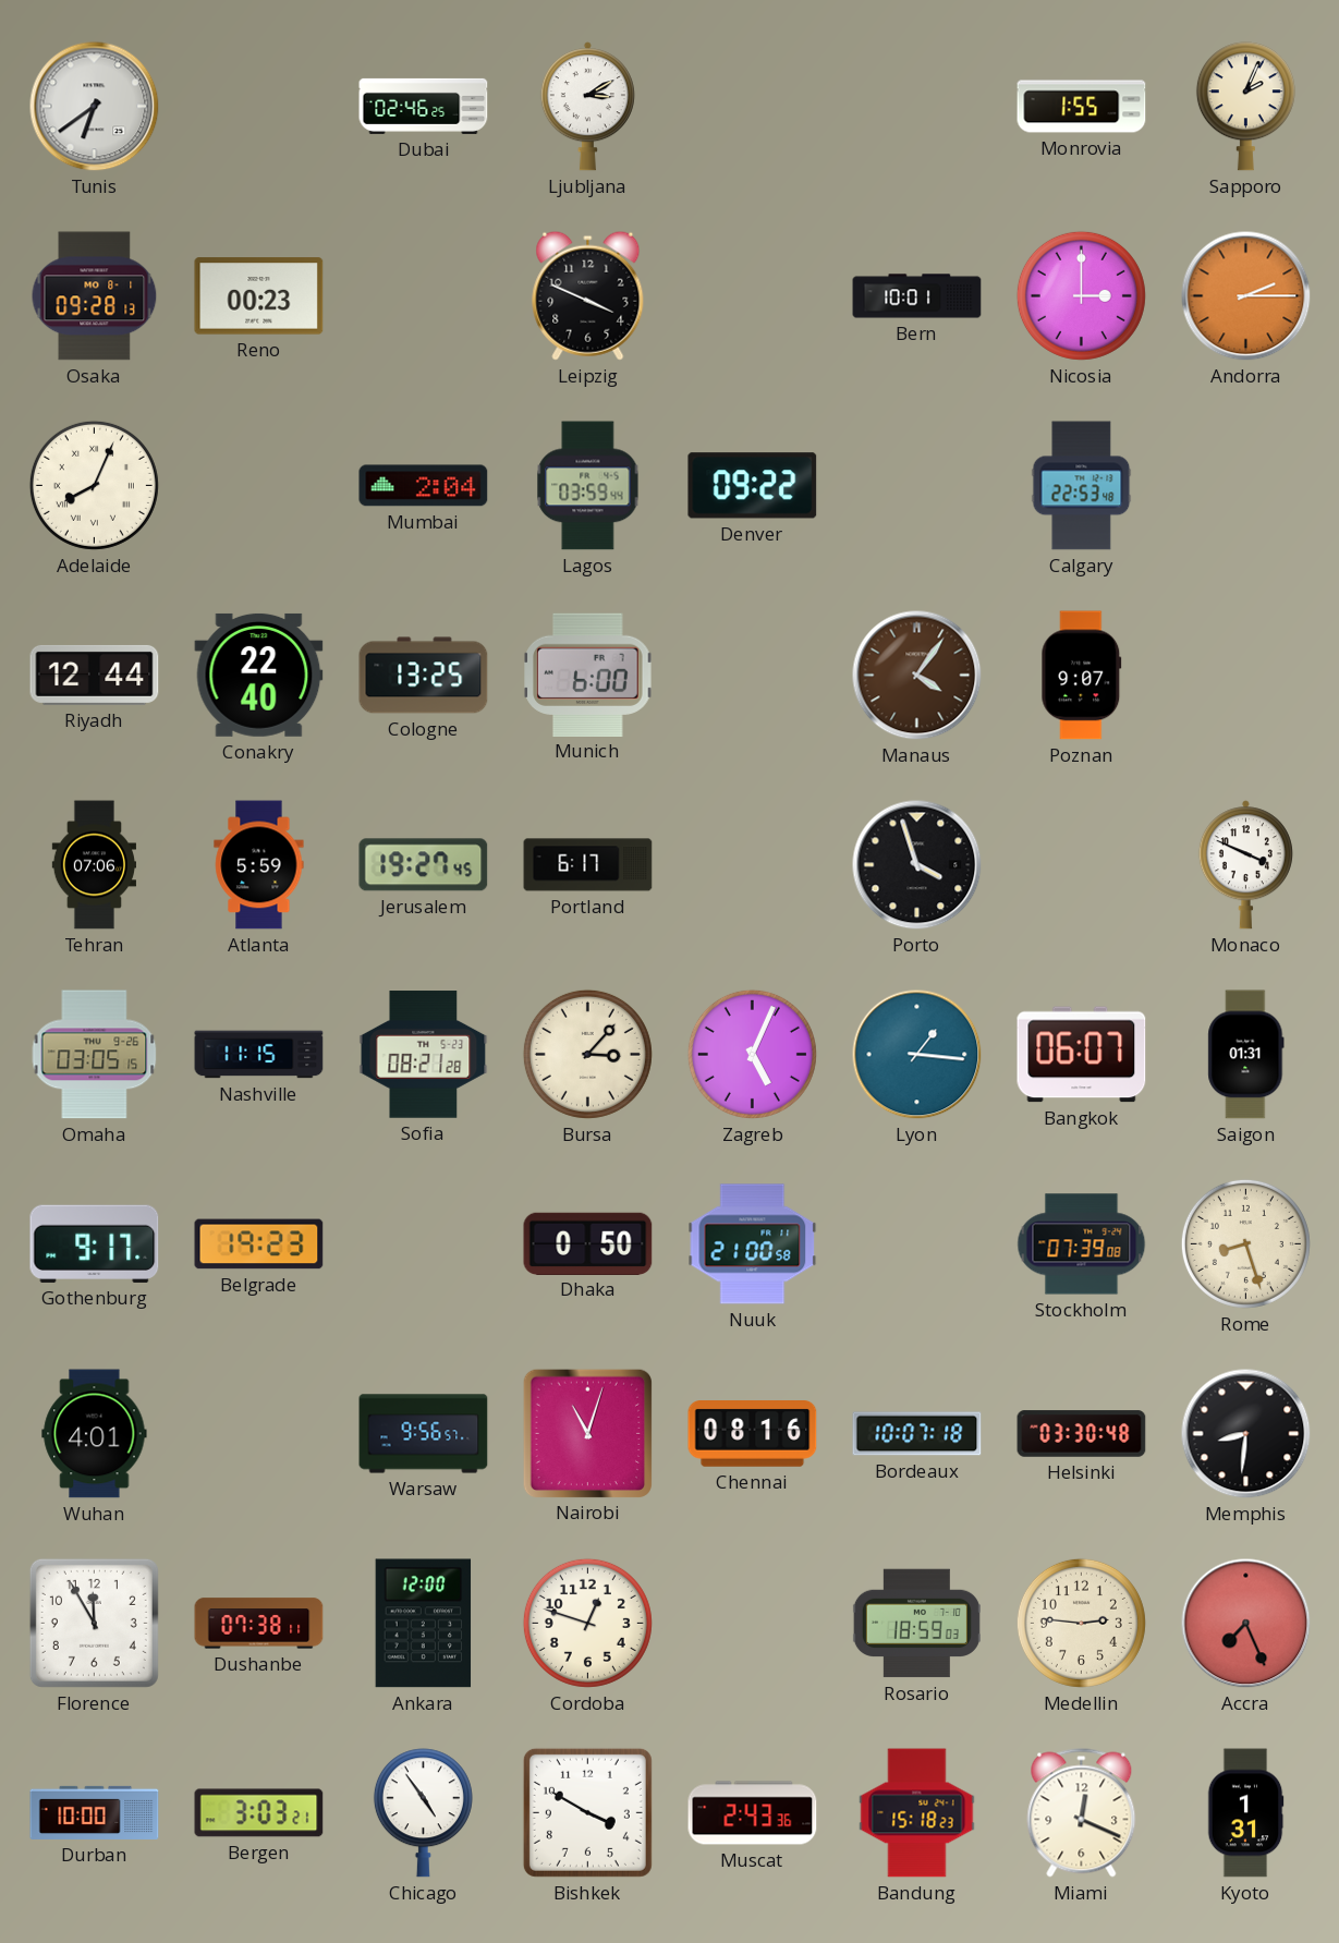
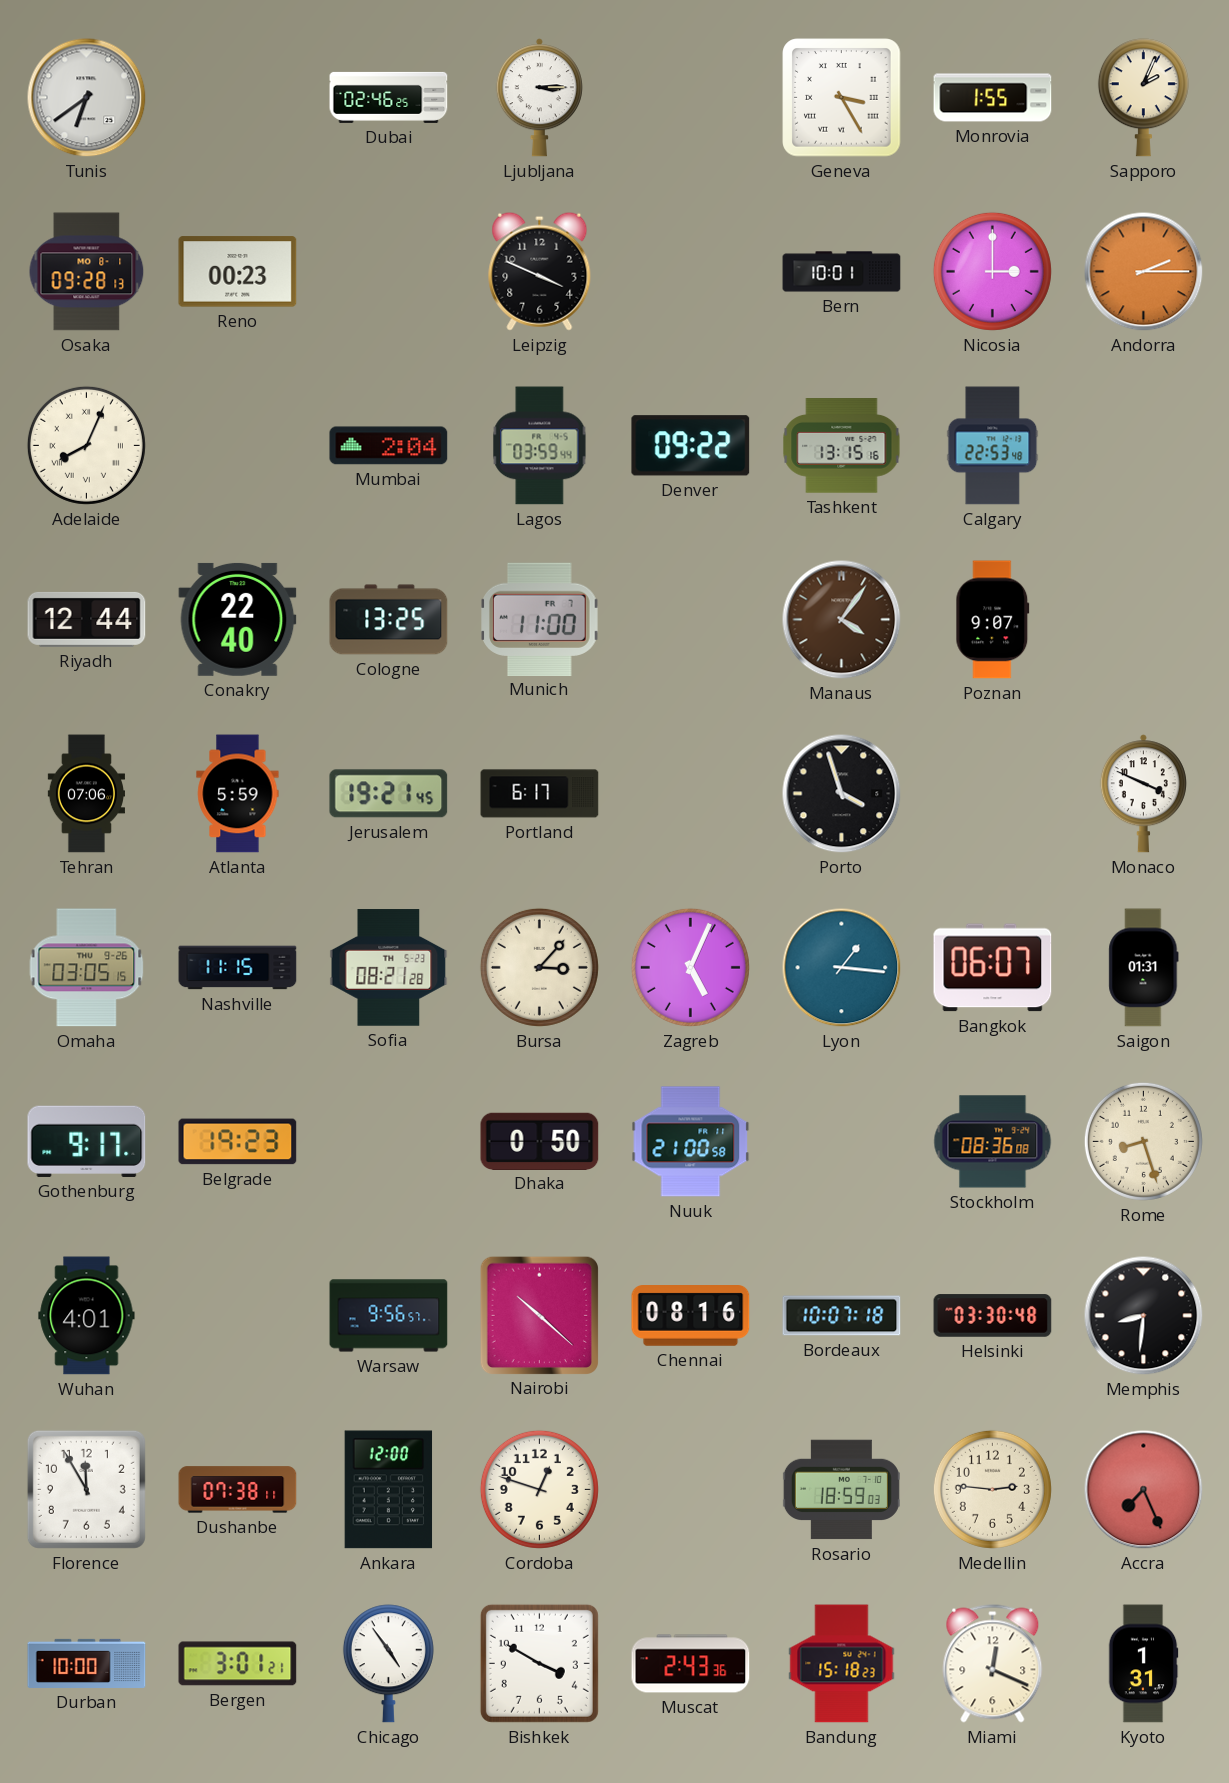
Ljubljana: 3:10 -> 3:15
Geneva: none -> 3:25
Tashkent: none -> 13:15
Munich: 6:00 -> 11:00
Jerusalem: 19:27 -> 19:21
Stockholm: 07:39 -> 08:36
Nairobi: 11:03 -> 10:22
Bergen: 3:03 -> 3:01
